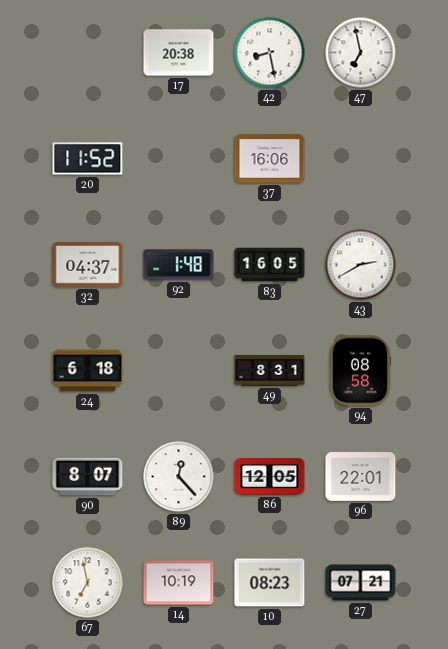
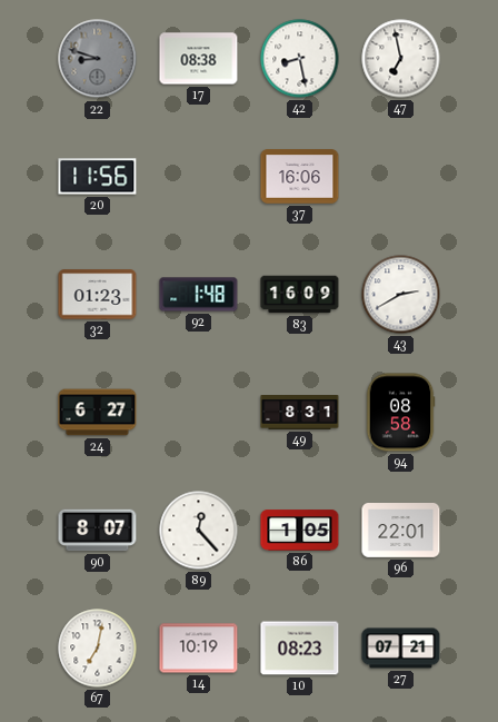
22: none -> 8:48
17: 20:38 -> 08:38
20: 11:52 -> 11:56
32: 04:37 -> 01:23
83: 16:05 -> 16:09
24: 6:18 -> 6:27
86: 12:05 -> 1:05
67: 6:58 -> 7:02
